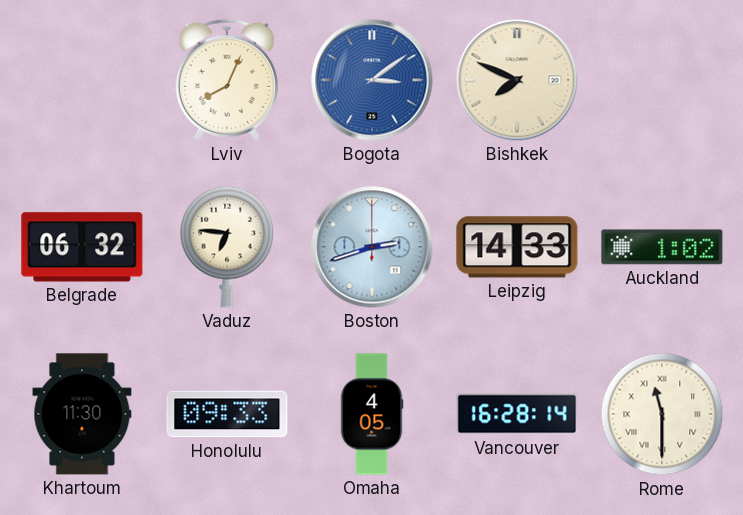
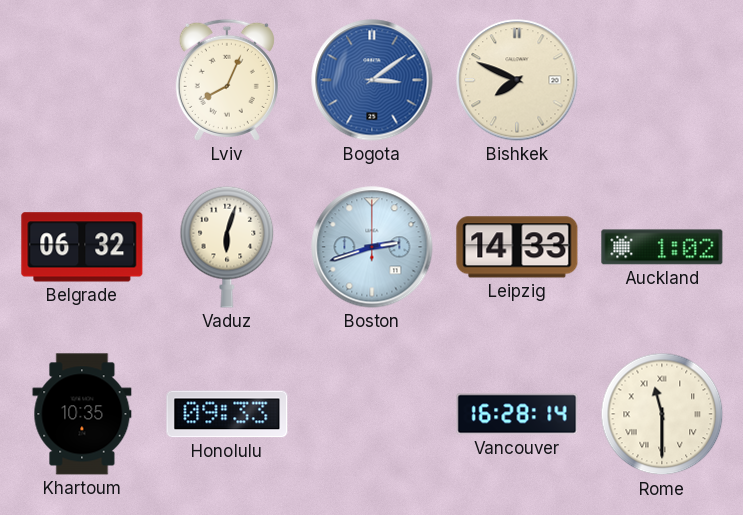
Vaduz: 6:46 -> 6:03
Khartoum: 11:30 -> 10:35
Omaha: 4:05 -> none
